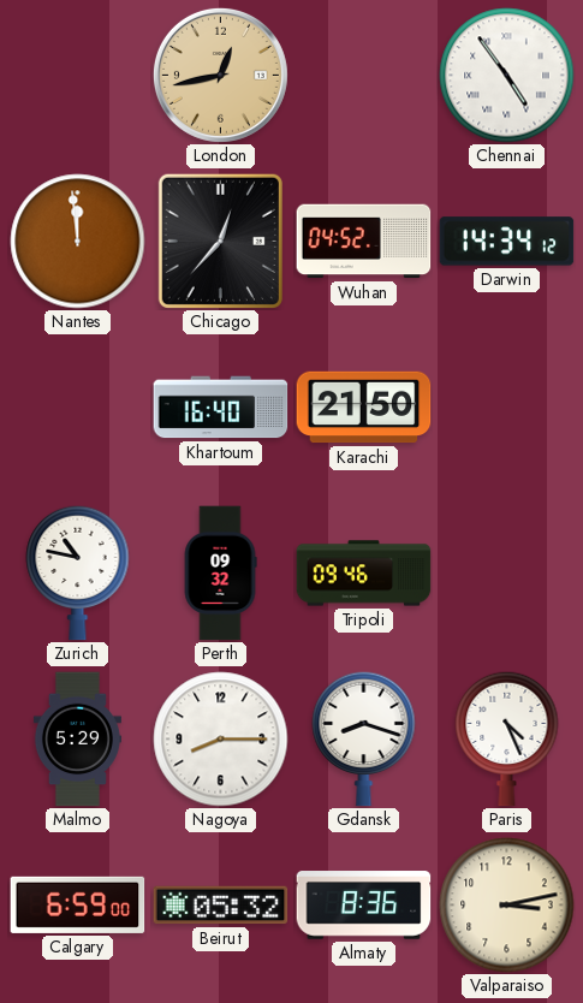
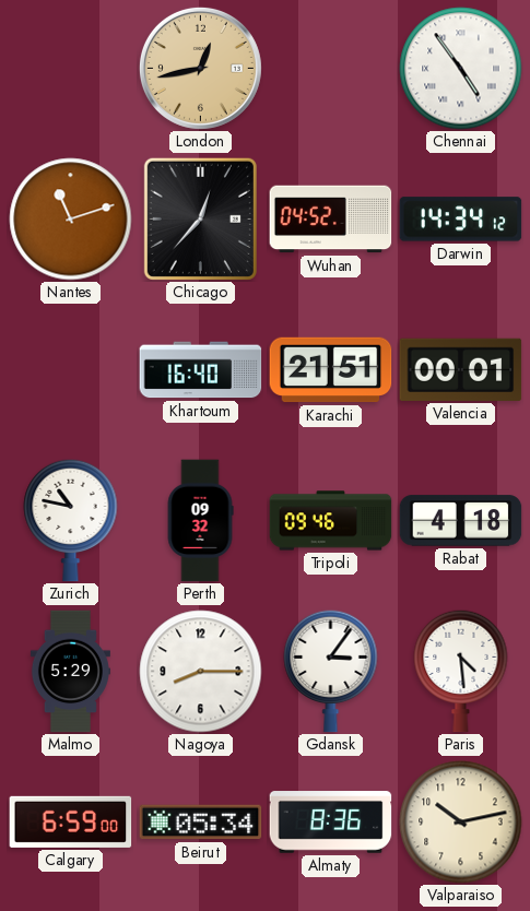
Nantes: 11:59 -> 11:12
Karachi: 21:50 -> 21:51
Valencia: none -> 00:01
Rabat: none -> 4:18
Gdansk: 8:18 -> 3:06
Paris: 4:26 -> 4:29
Beirut: 05:32 -> 05:34
Valparaiso: 3:13 -> 10:13
